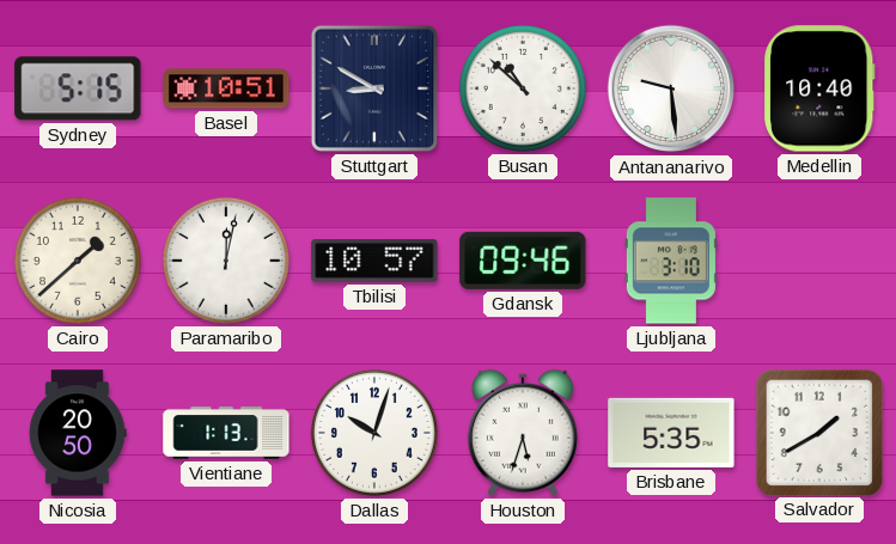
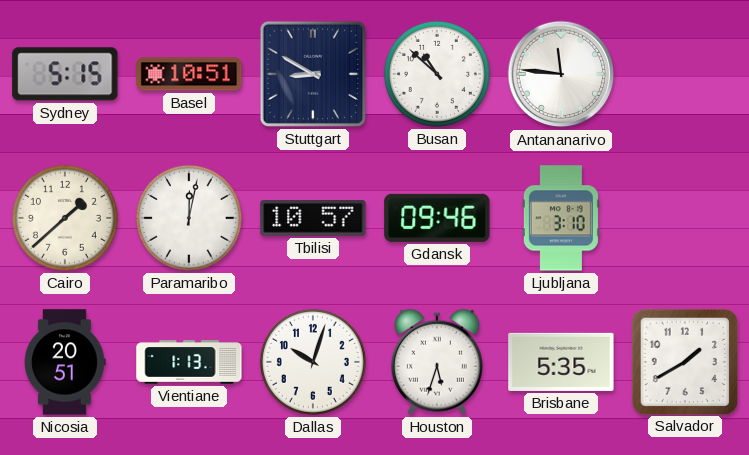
Antananarivo: 9:29 -> 11:46
Medellin: 10:40 -> none
Nicosia: 20:50 -> 20:51
